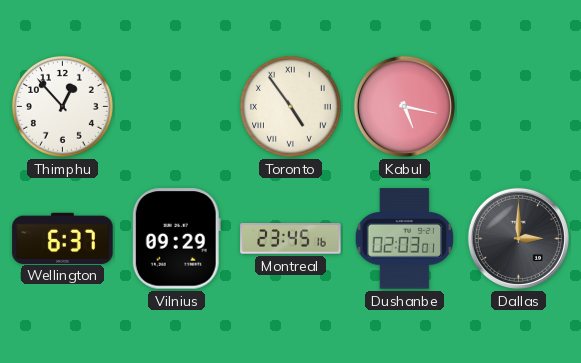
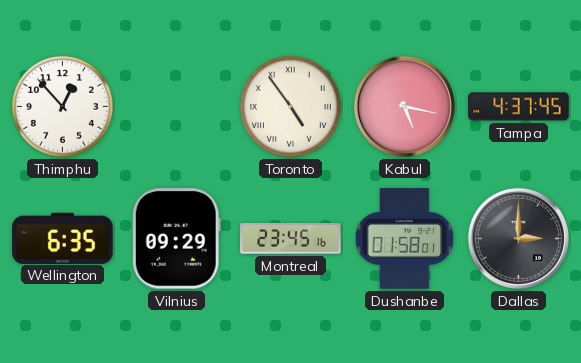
Tampa: none -> 4:37
Wellington: 6:37 -> 6:35
Dushanbe: 02:03 -> 01:58
